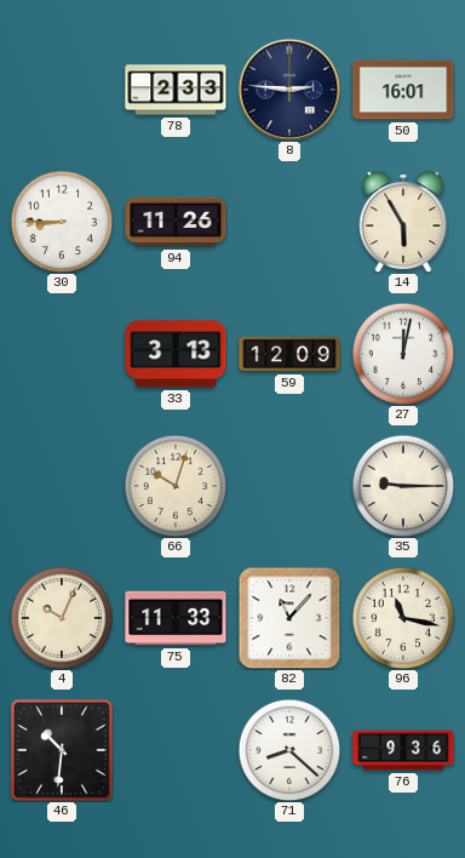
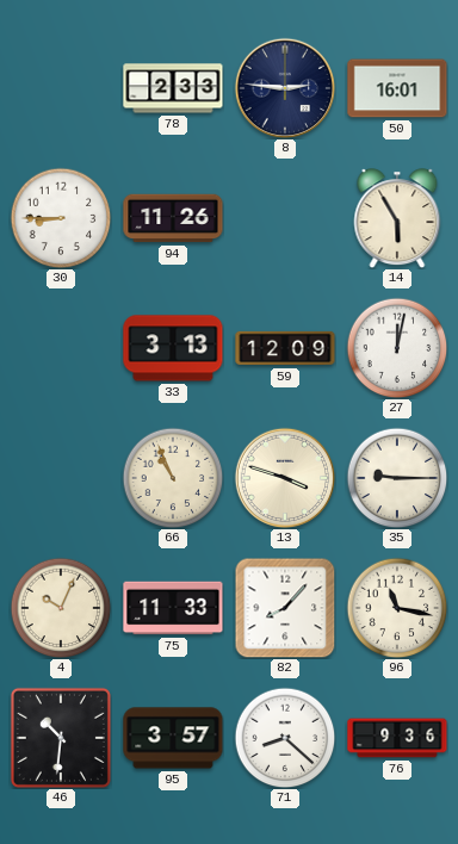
66: 10:03 -> 10:56
13: none -> 3:48
82: 11:07 -> 8:07
95: none -> 3:57
